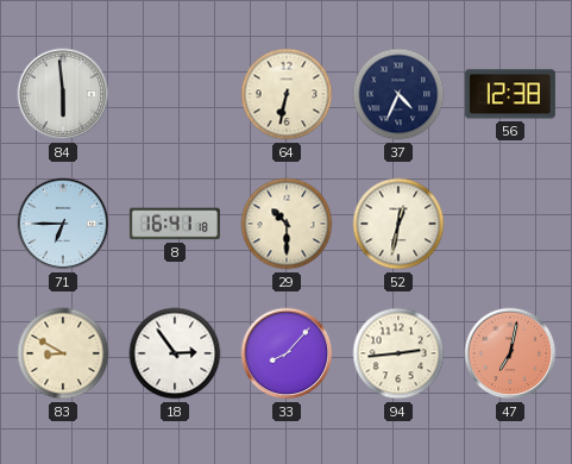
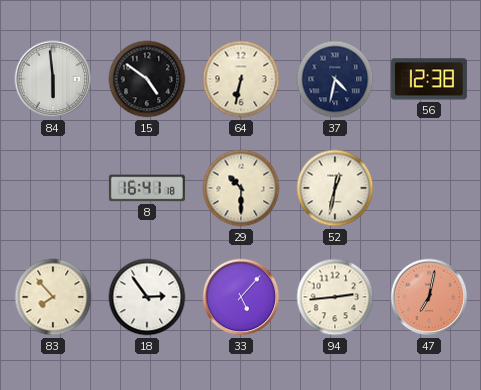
15: none -> 4:51
37: 4:34 -> 4:32
71: 6:45 -> none
83: 8:50 -> 7:53
33: 8:07 -> 5:07
